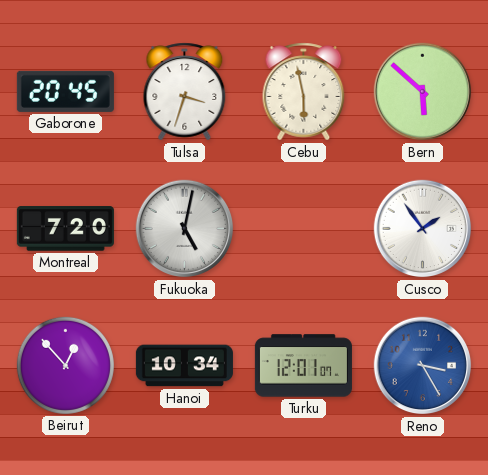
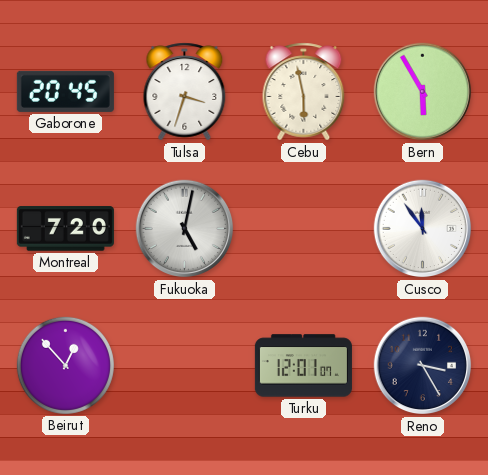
Bern: 5:52 -> 5:55
Cusco: 1:54 -> 11:54
Hanoi: 10:34 -> none
Reno dial: blue -> navy
